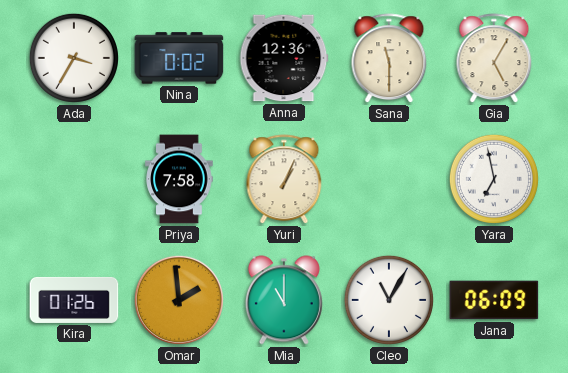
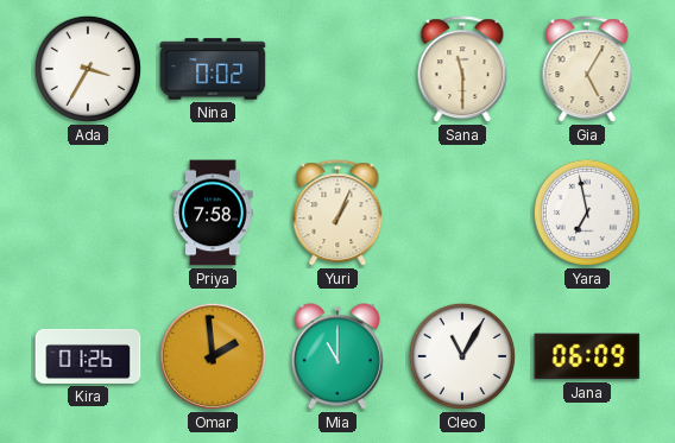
Anna: 12:36 -> none
